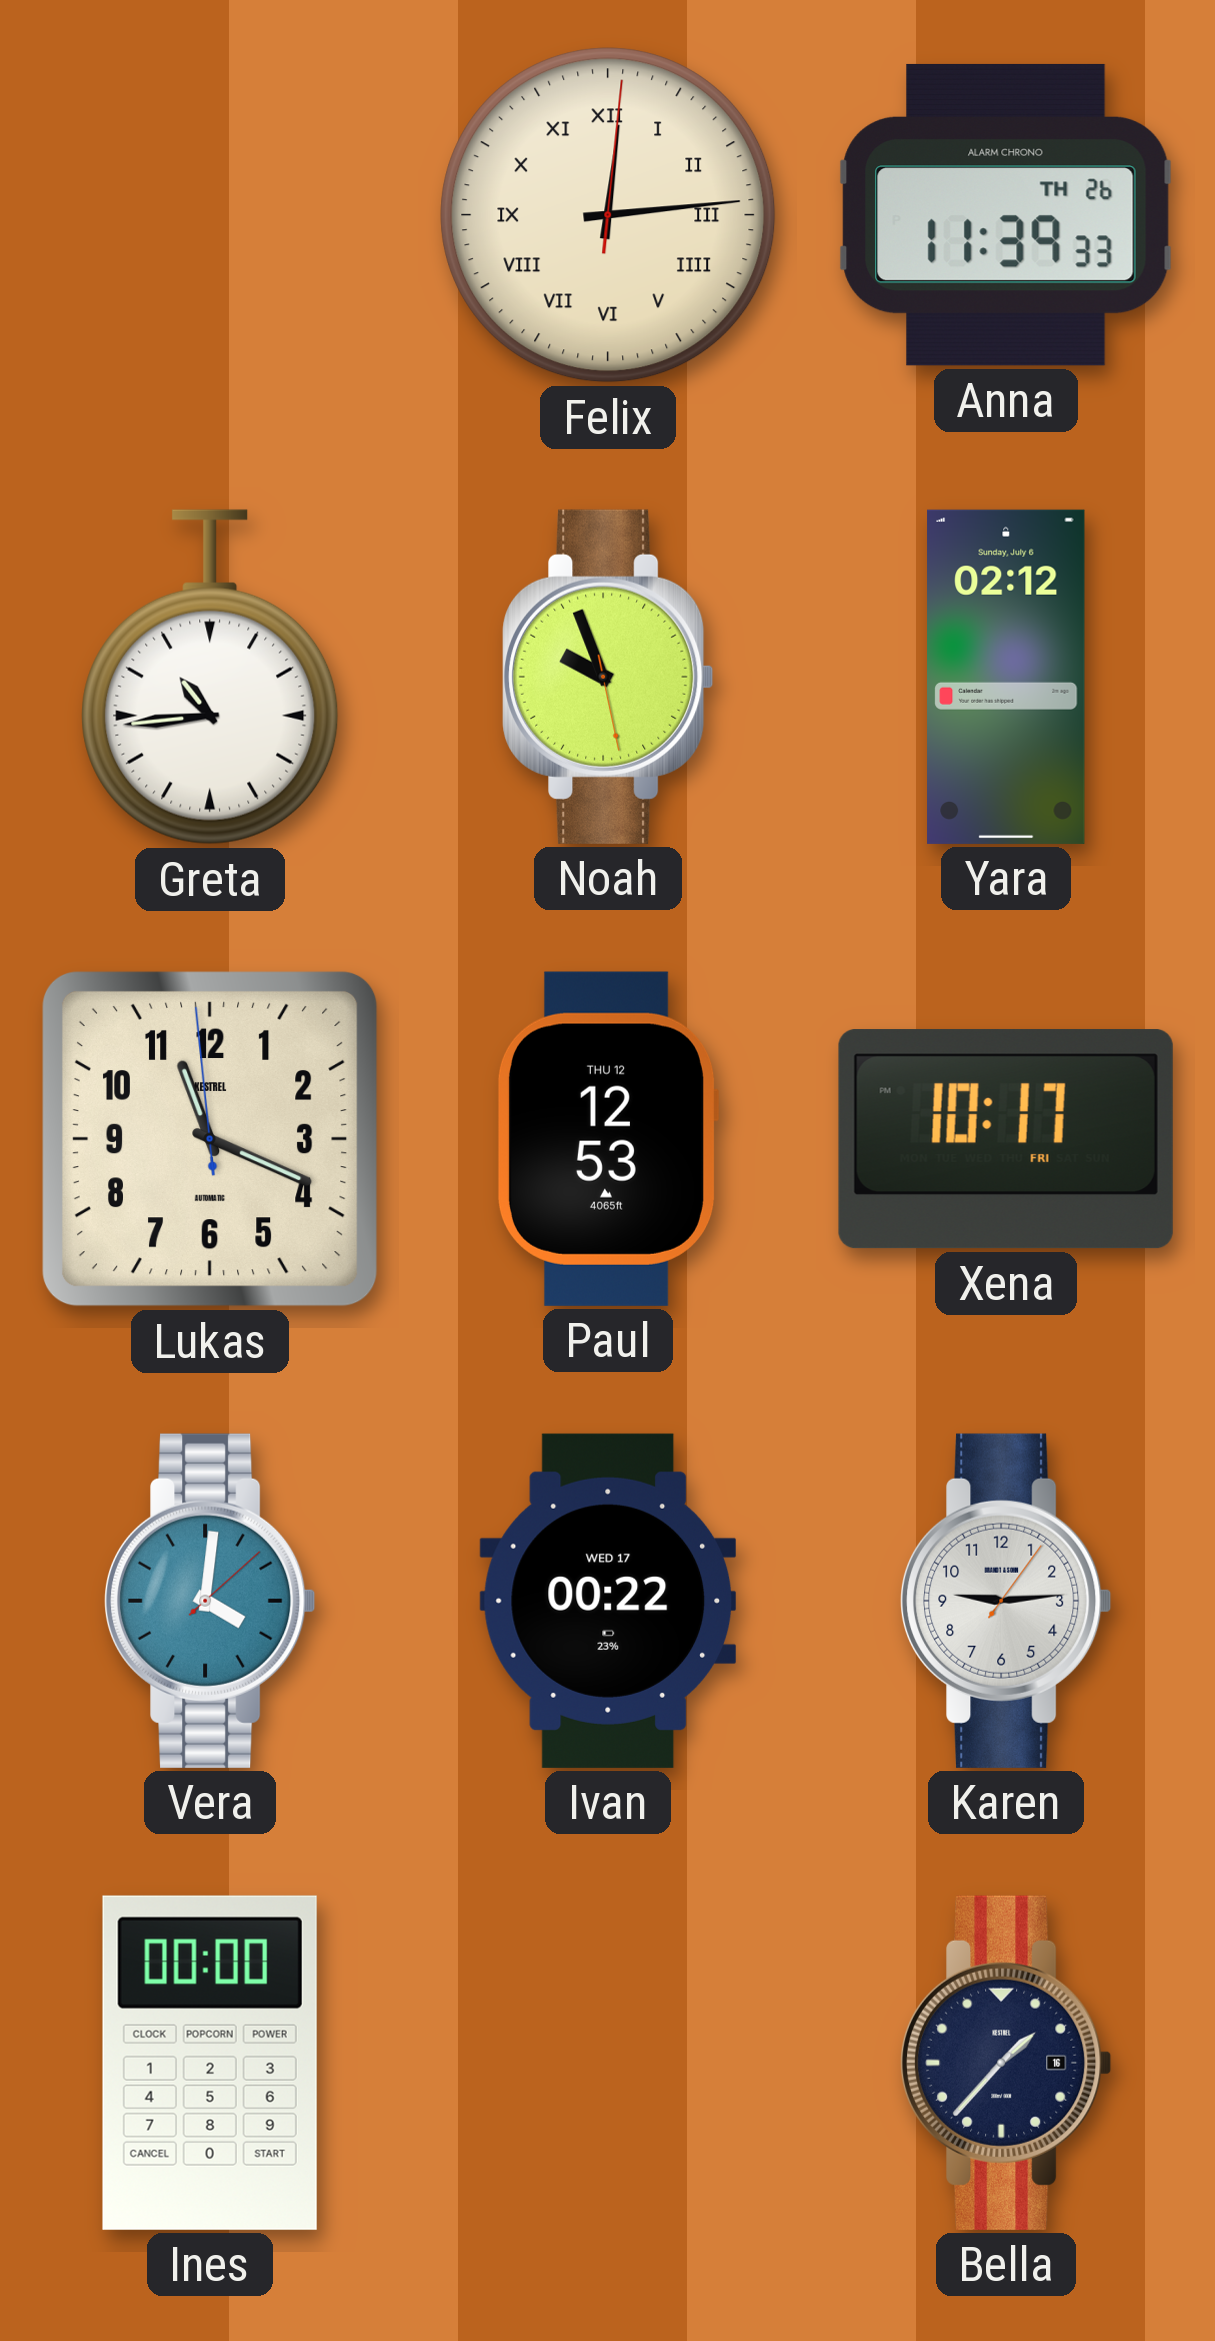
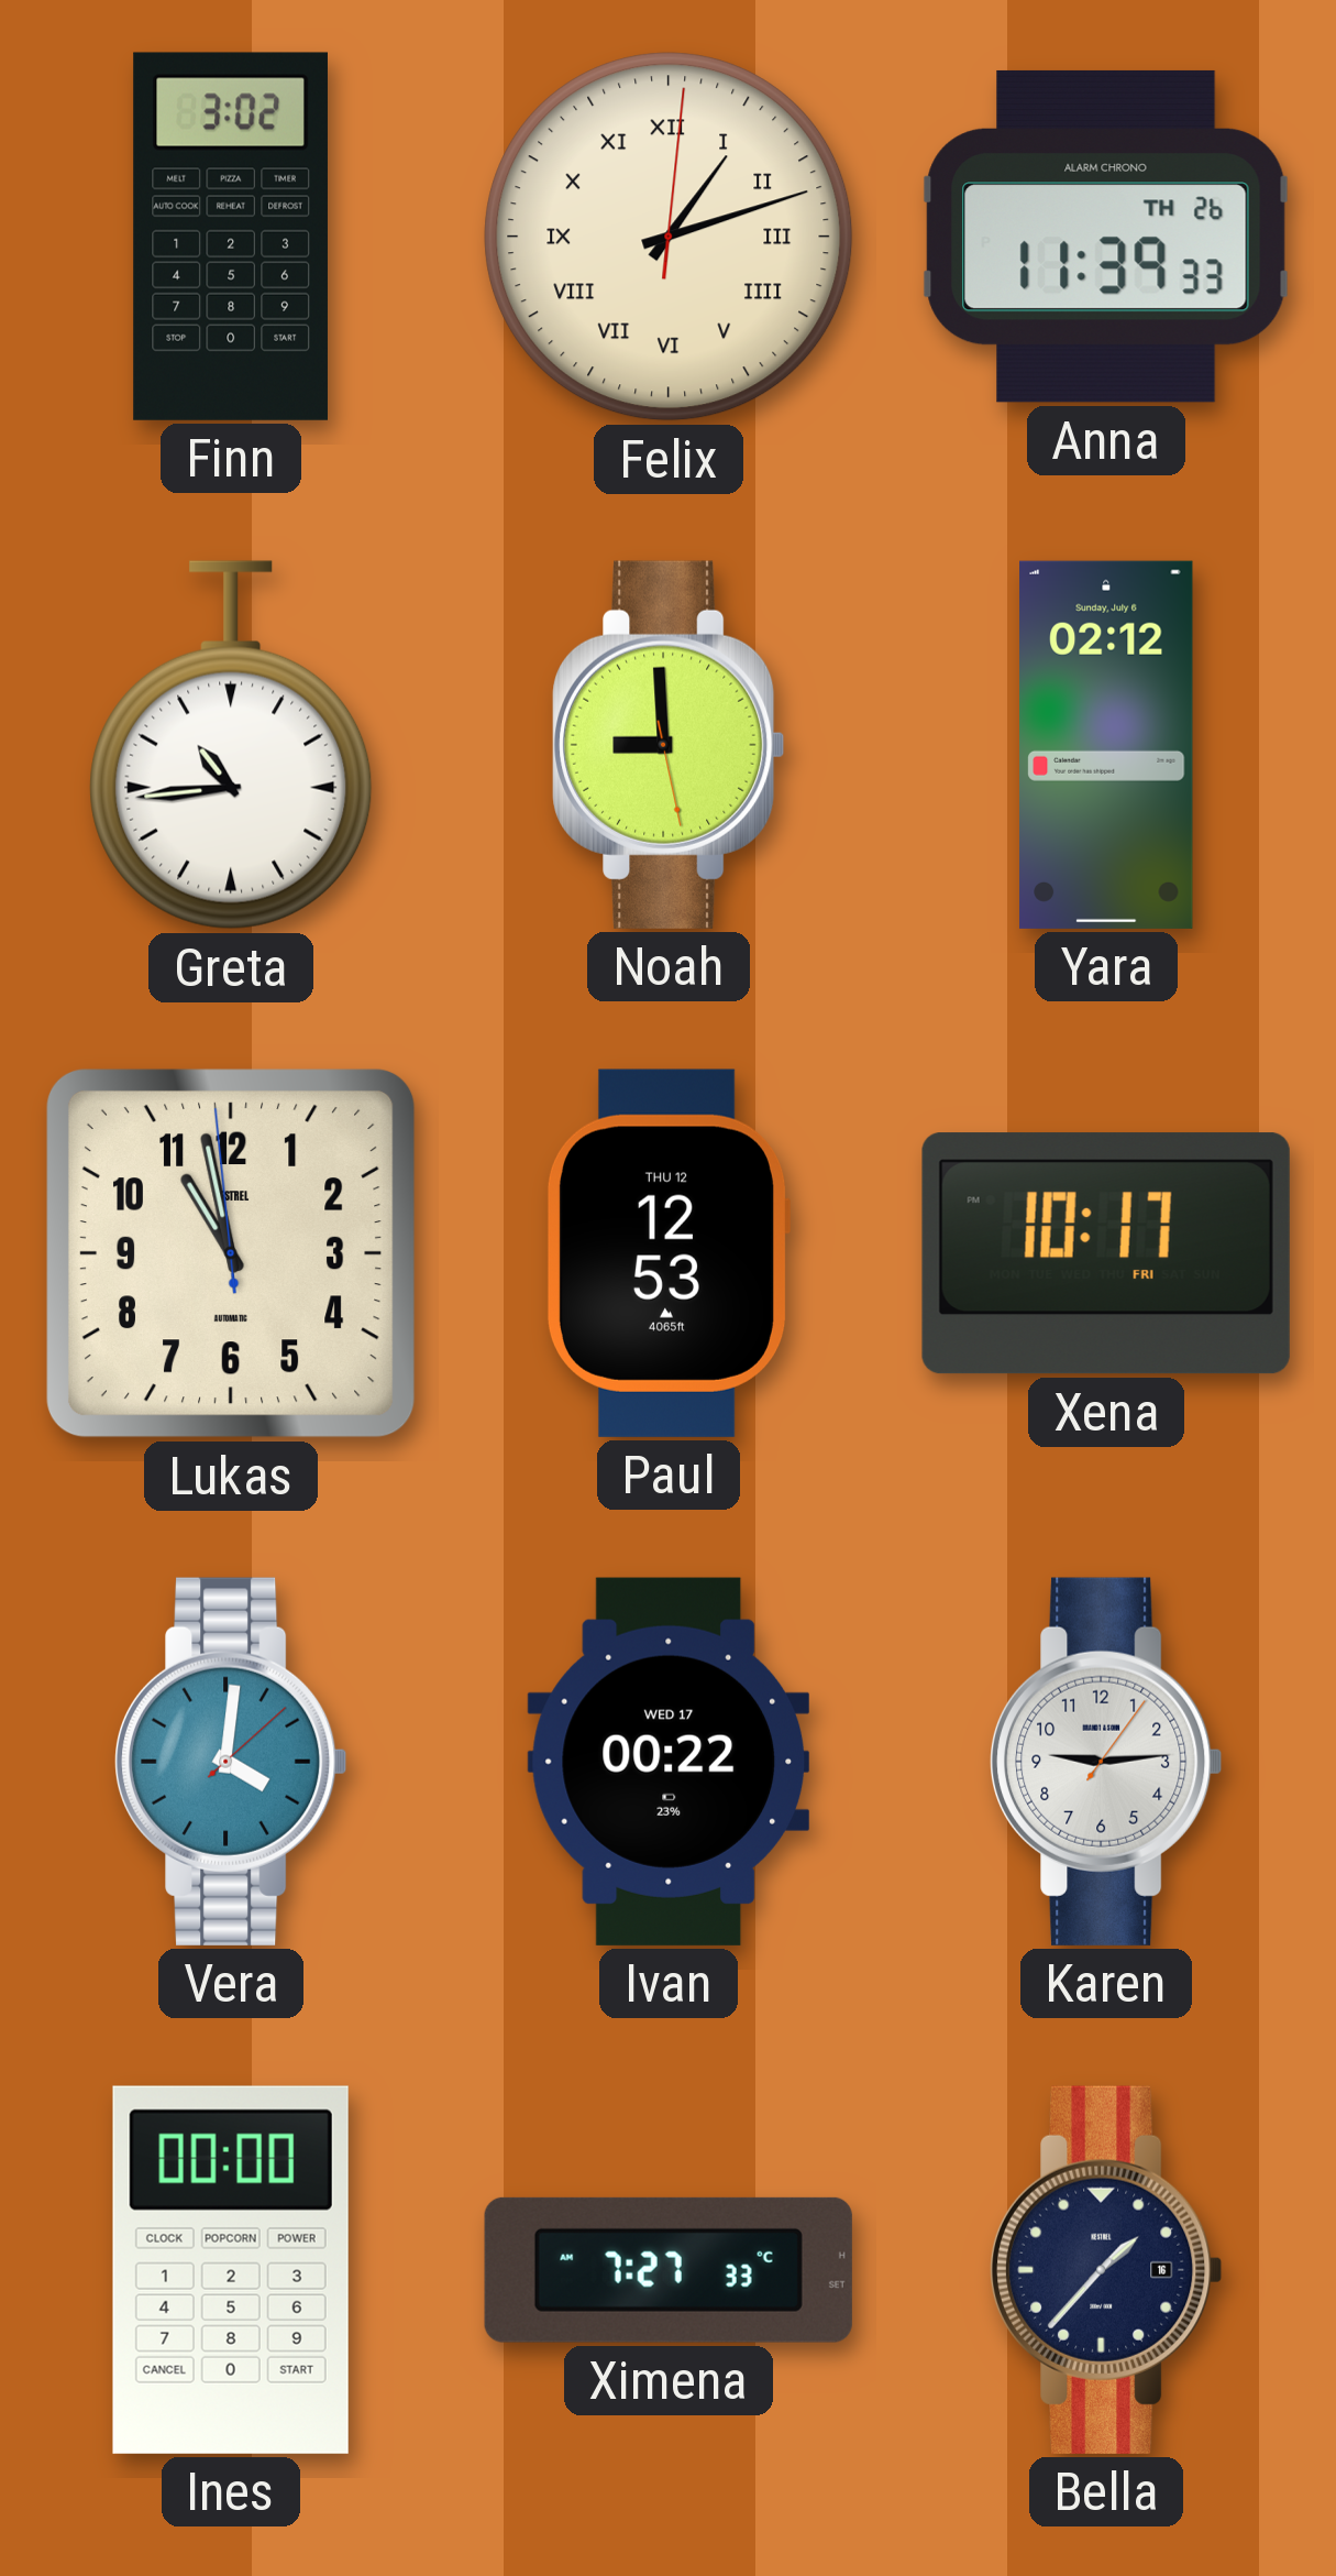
Finn: none -> 3:02
Felix: 12:14 -> 1:12
Noah: 9:56 -> 8:59
Lukas: 11:18 -> 10:57
Ximena: none -> 7:27
